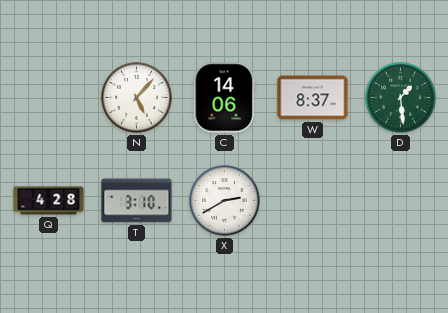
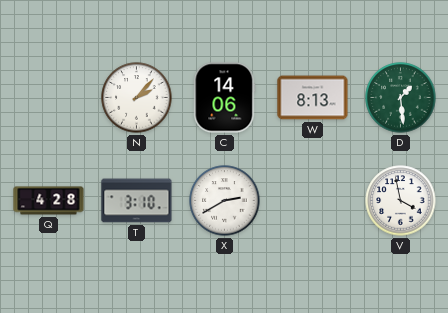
N: 5:07 -> 2:07
W: 8:37 -> 8:13
V: none -> 3:58
